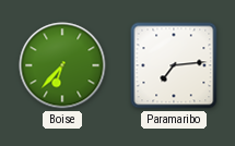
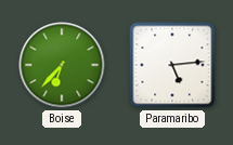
Paramaribo: 7:14 -> 5:14
